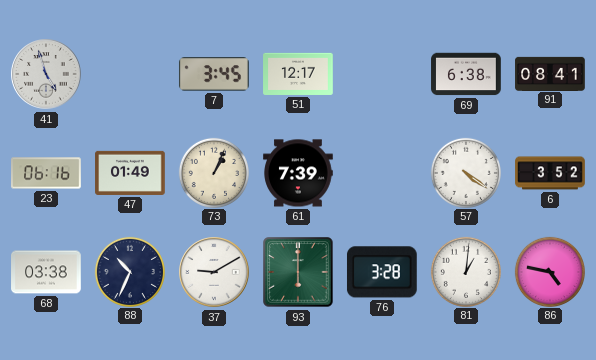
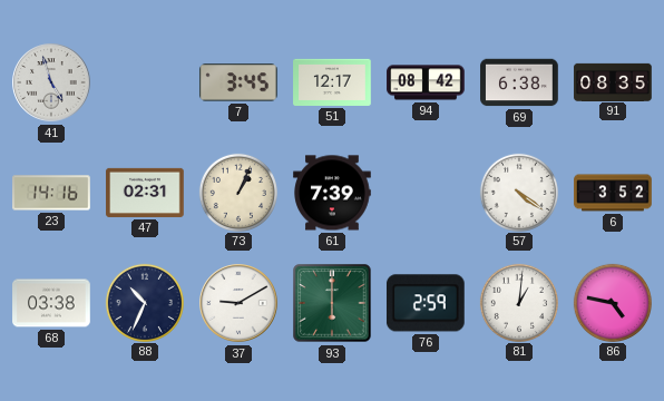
94: none -> 08:42
91: 08:41 -> 08:35
23: 06:16 -> 14:16
47: 01:49 -> 02:31
76: 3:28 -> 2:59
